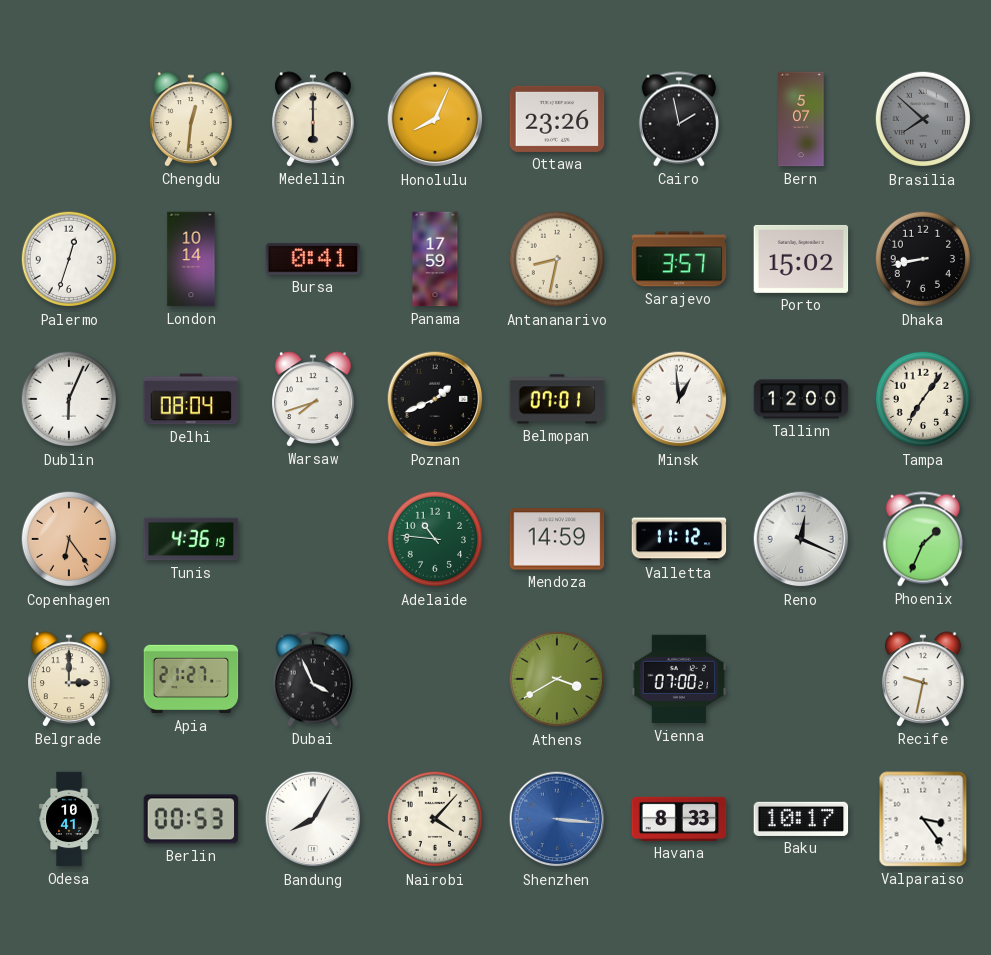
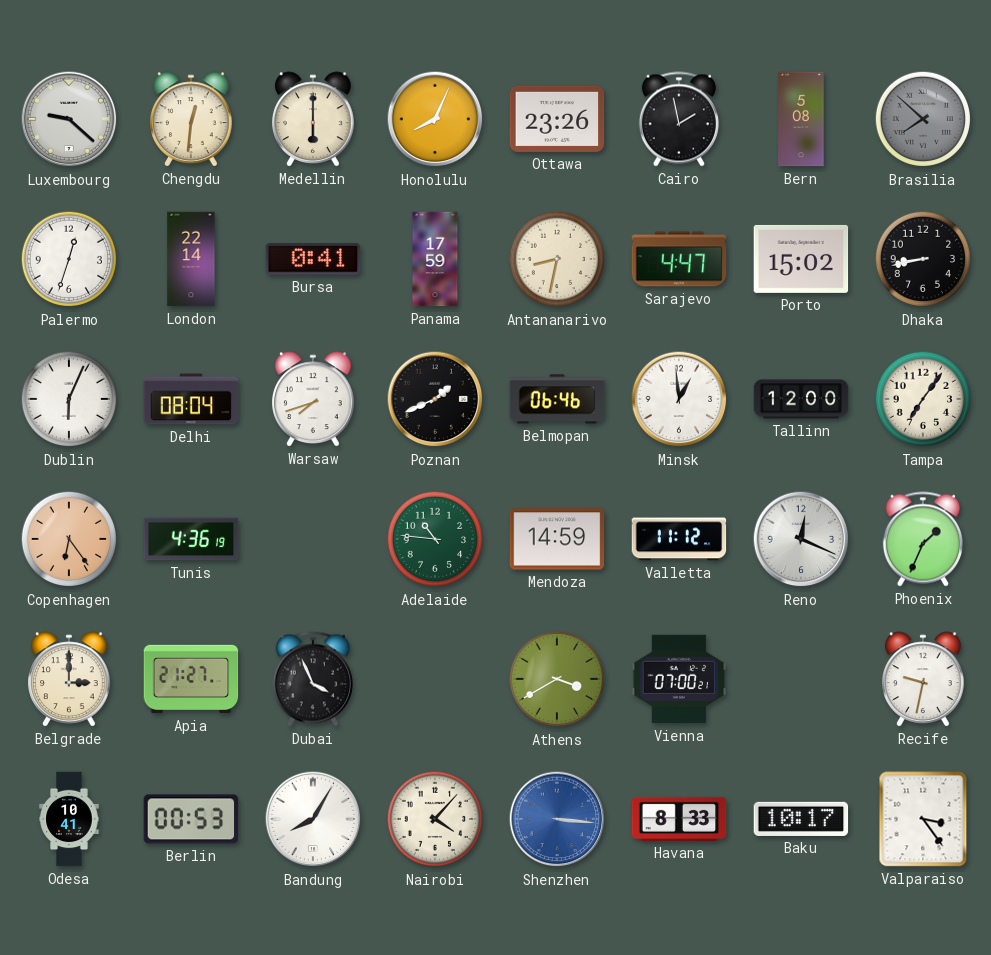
Luxembourg: none -> 9:22
Bern: 5:07 -> 5:08
London: 10:14 -> 22:14
Sarajevo: 3:57 -> 4:47
Belmopan: 07:01 -> 06:46
